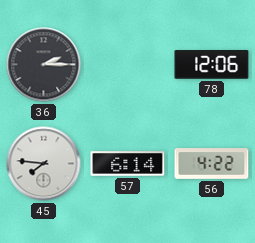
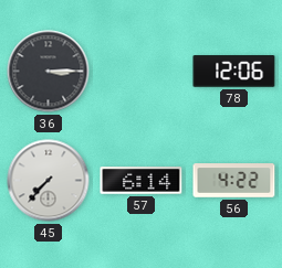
36: 2:15 -> 3:15
45: 7:46 -> 7:37
